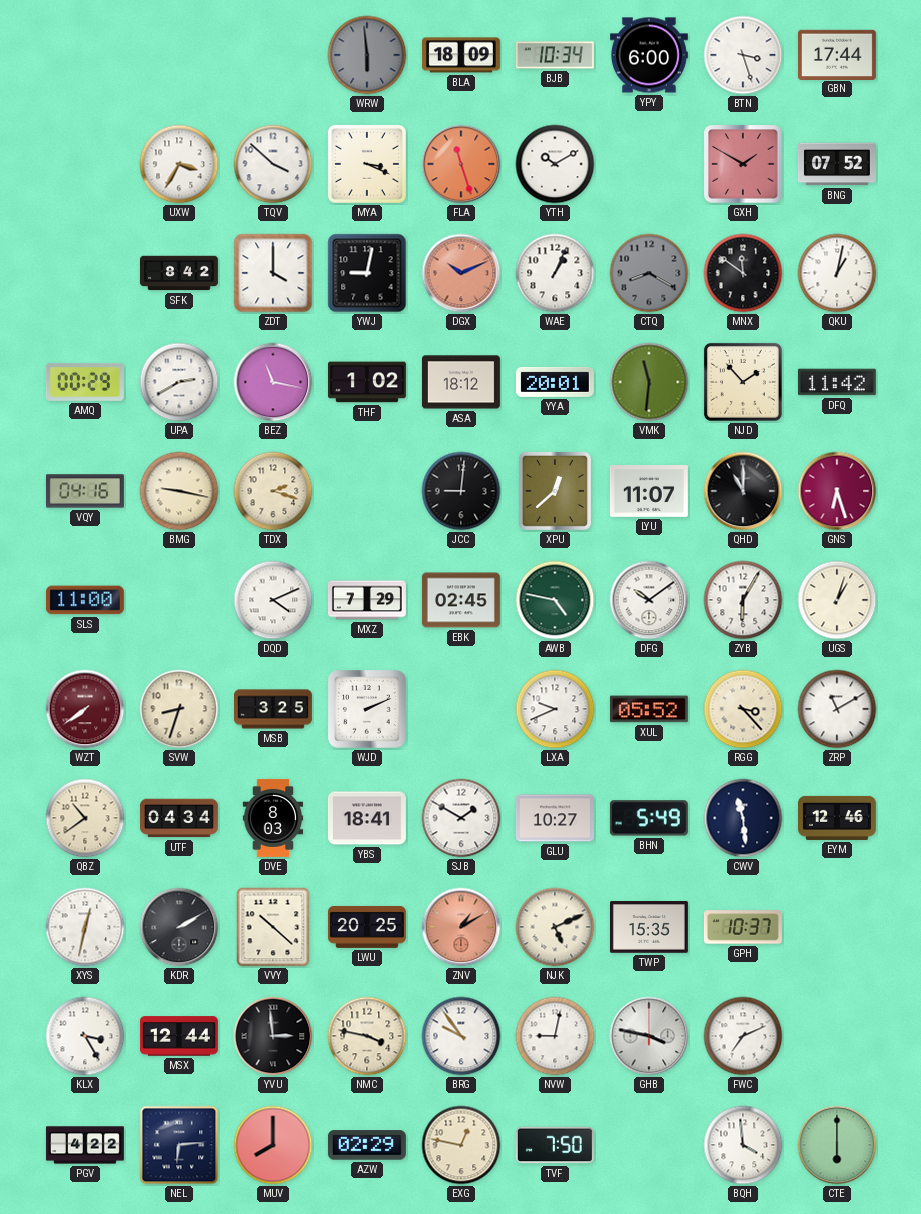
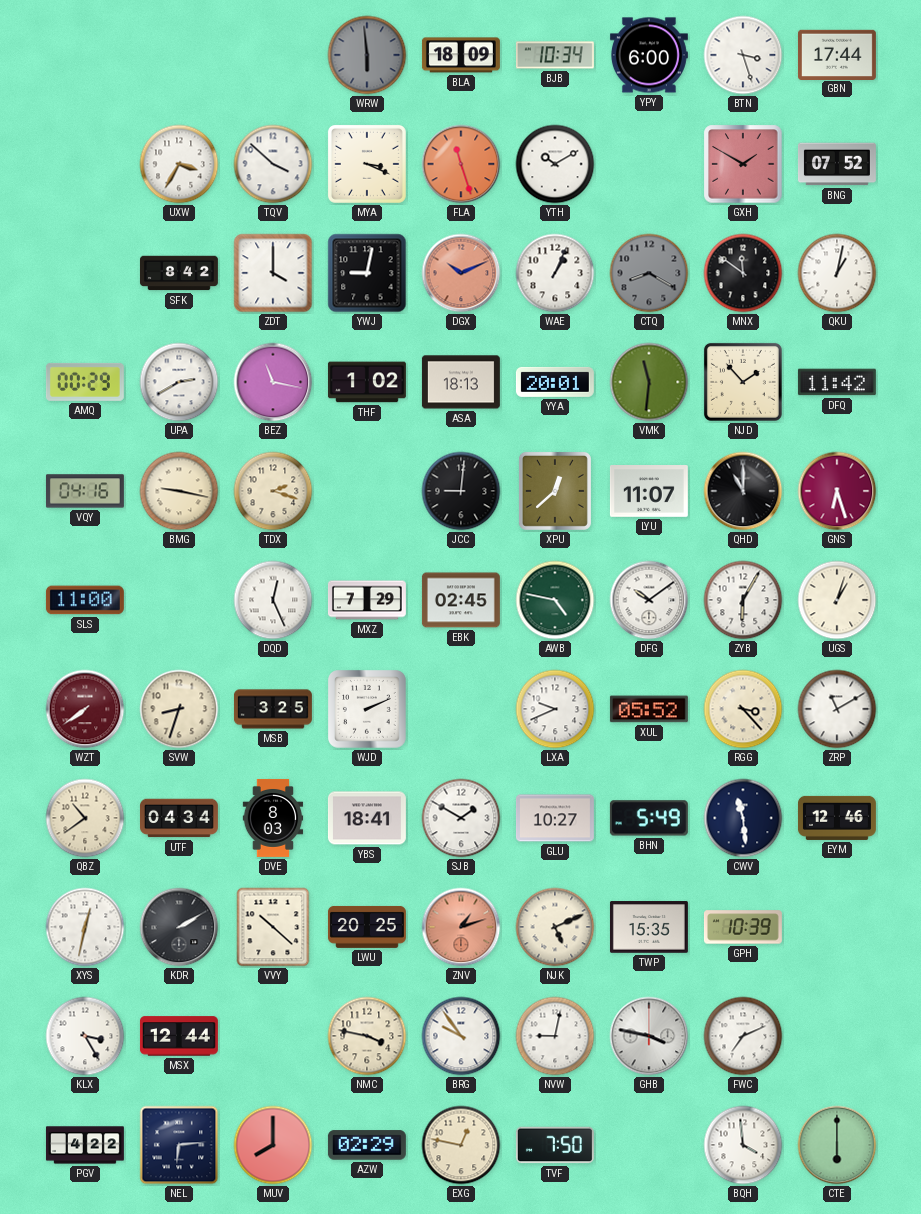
ASA: 18:12 -> 18:13
DQD: 4:11 -> 12:26
ZNV: 1:10 -> 1:12
GPH: 10:37 -> 10:39
YVU: 2:59 -> none
